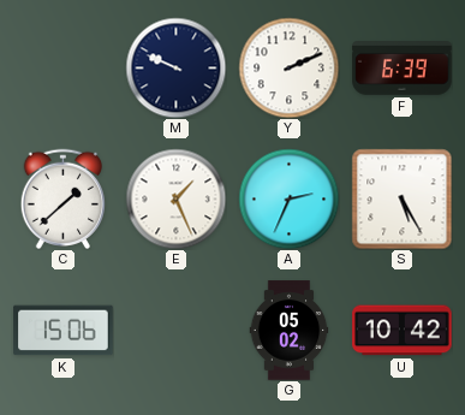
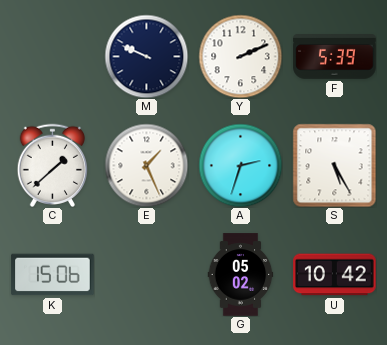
F: 6:39 -> 5:39
A: 2:34 -> 2:33
